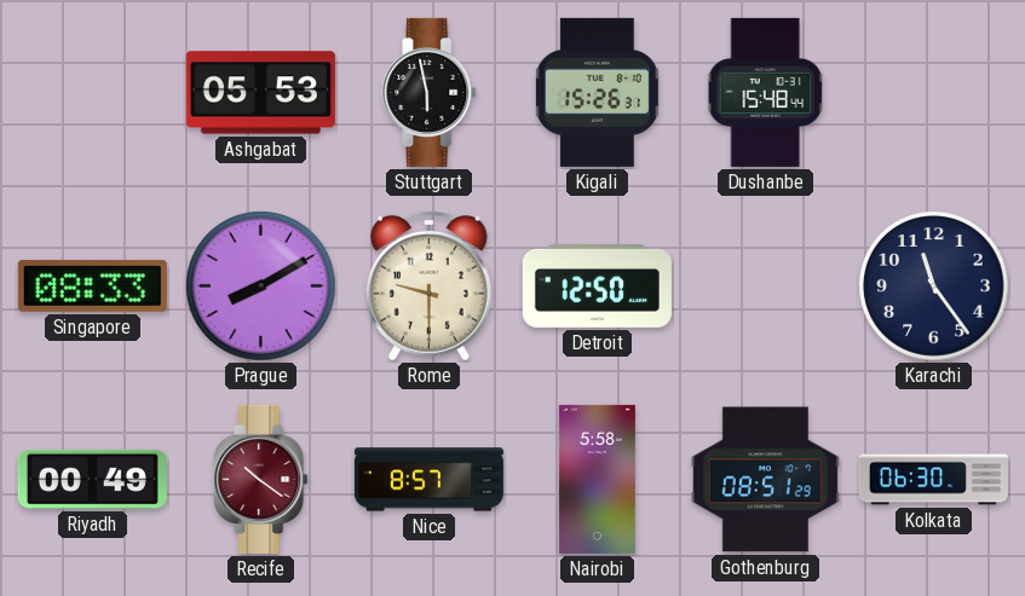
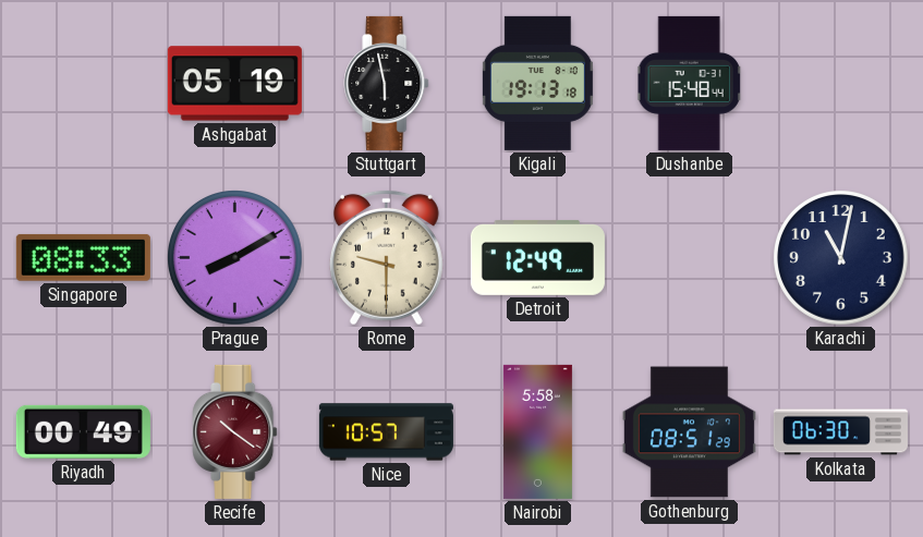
Ashgabat: 05:53 -> 05:19
Kigali: 15:26 -> 19:13
Detroit: 12:50 -> 12:49
Karachi: 11:24 -> 11:02
Nice: 8:57 -> 10:57
